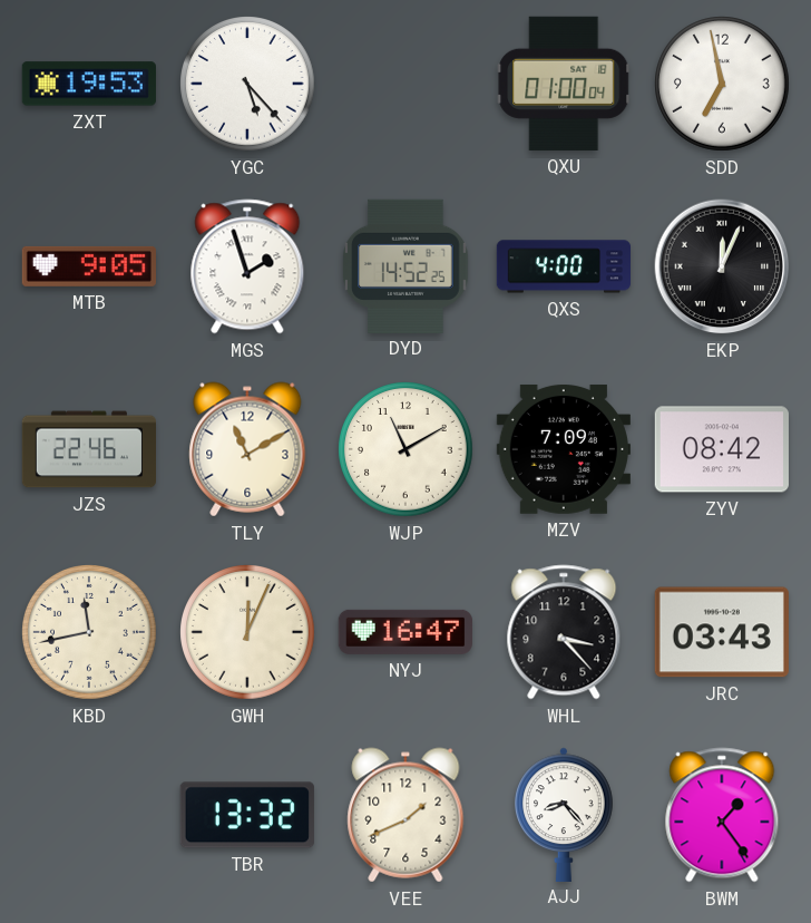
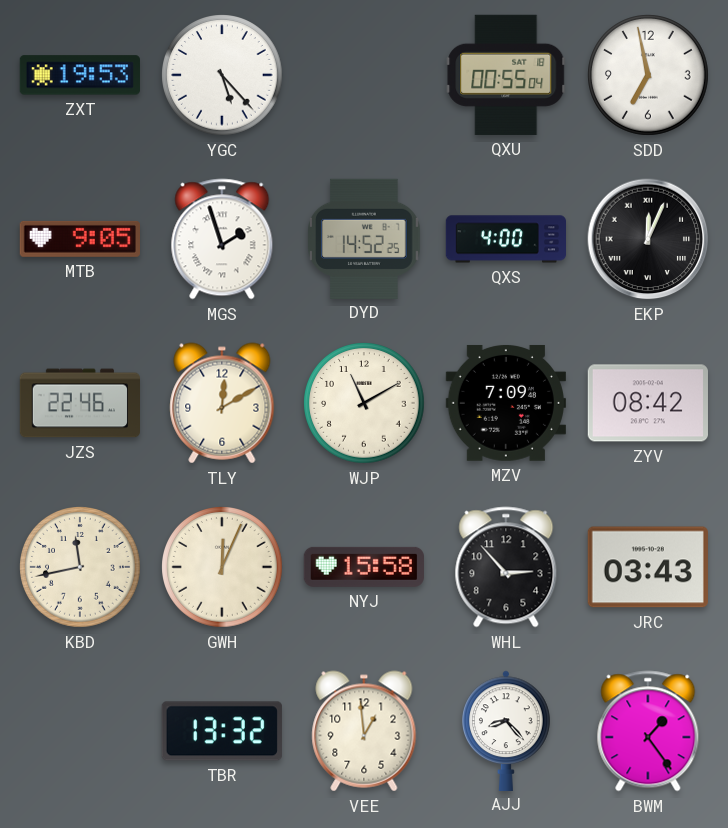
QXU: 01:00 -> 00:55
TLY: 11:10 -> 12:10
NYJ: 16:47 -> 15:58
WHL: 3:23 -> 2:53
VEE: 1:41 -> 12:59
